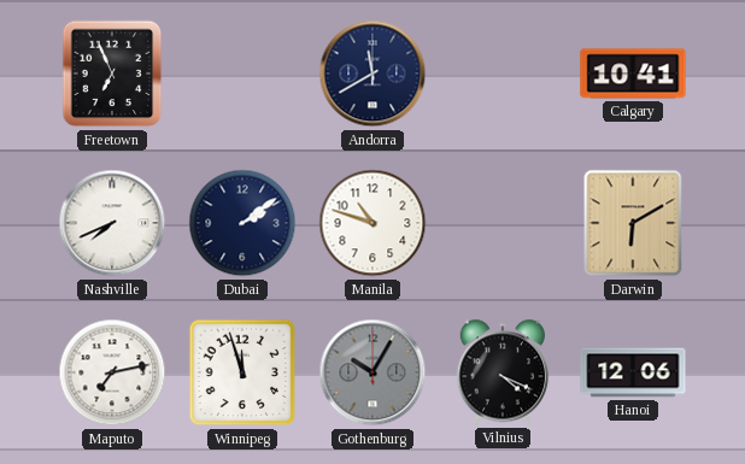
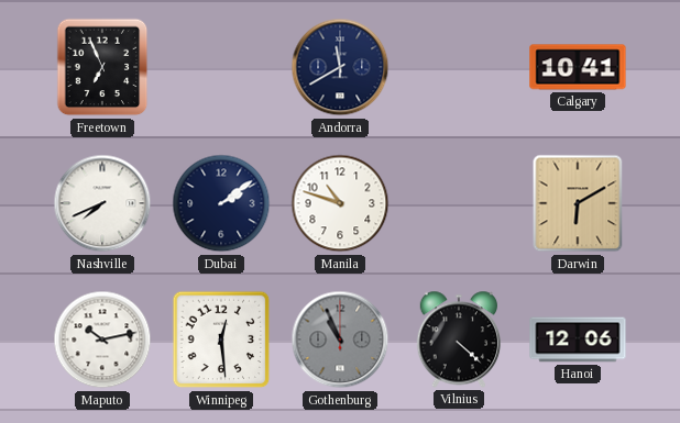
Maputo: 7:13 -> 10:13
Winnipeg: 11:57 -> 12:29
Gothenburg: 10:05 -> 10:56
Vilnius: 4:19 -> 4:22
